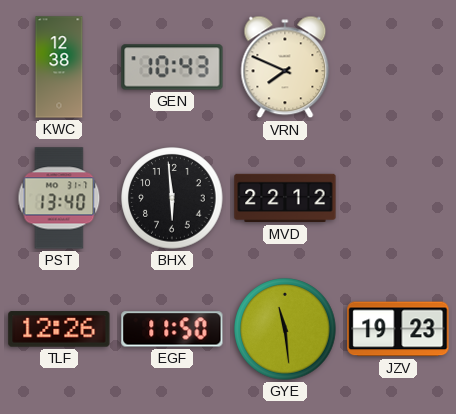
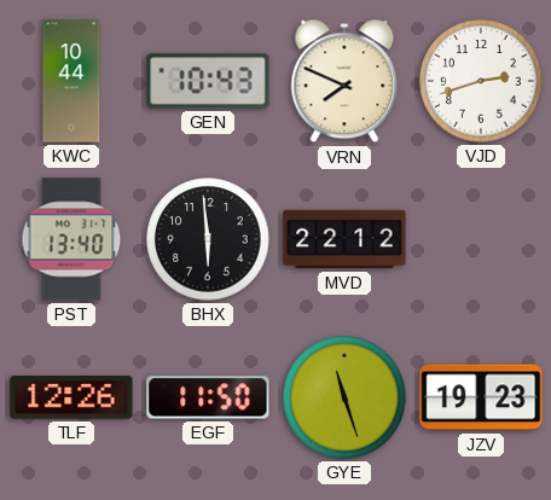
KWC: 12:38 -> 10:44
VJD: none -> 2:42
GYE: 11:29 -> 11:27
